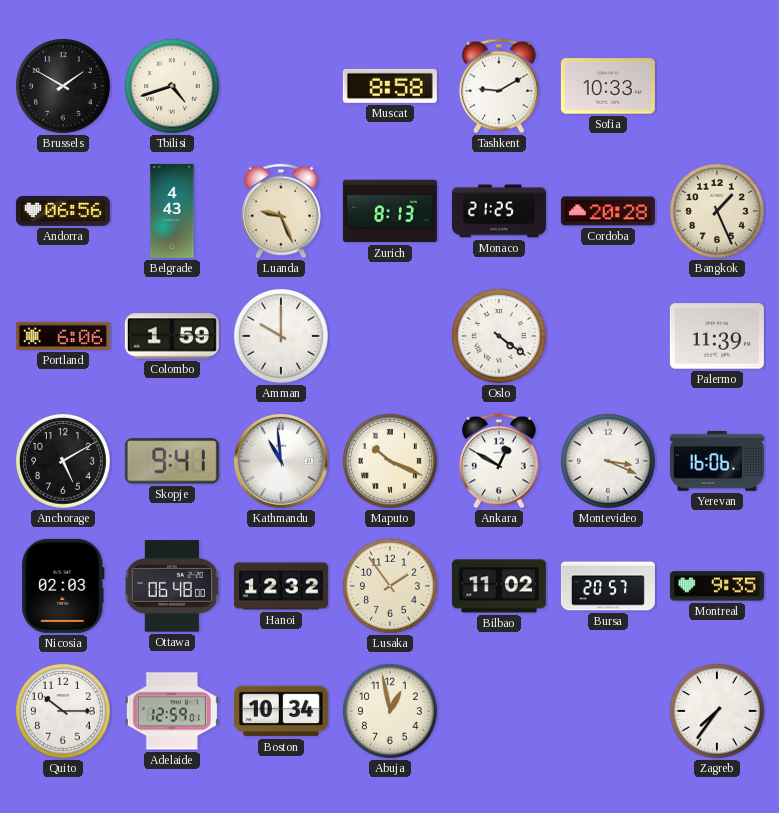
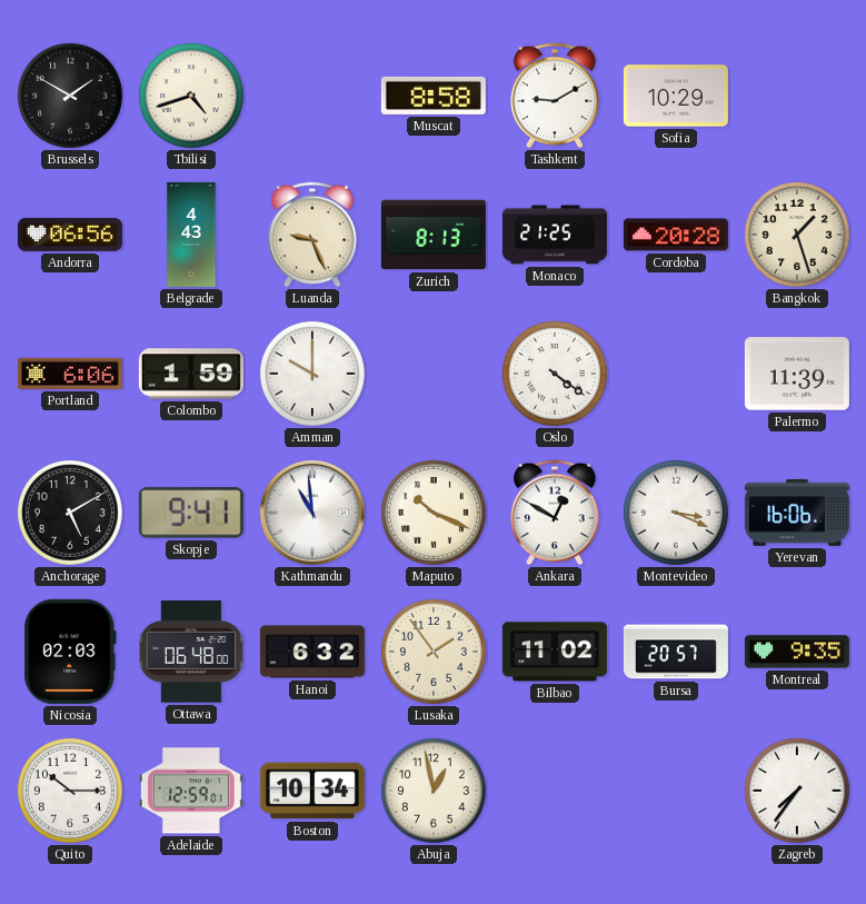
Sofia: 10:33 -> 10:29
Bangkok: 1:26 -> 1:27
Hanoi: 12:32 -> 6:32
